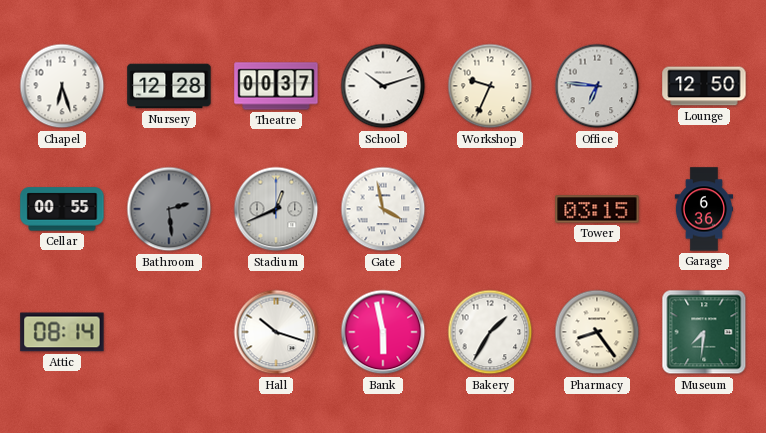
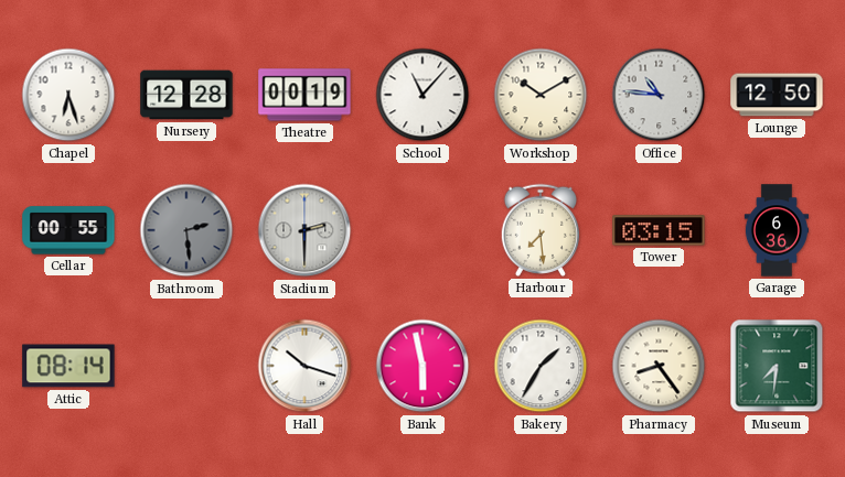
Theatre: 00:37 -> 00:19
School: 10:12 -> 11:07
Workshop: 9:34 -> 10:10
Office: 6:46 -> 10:46
Stadium: 12:41 -> 2:30
Gate: 3:58 -> none
Harbour: none -> 7:29
